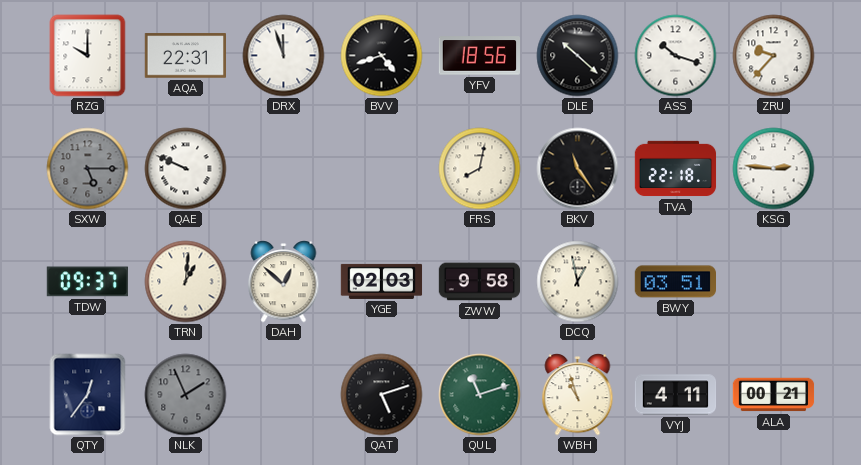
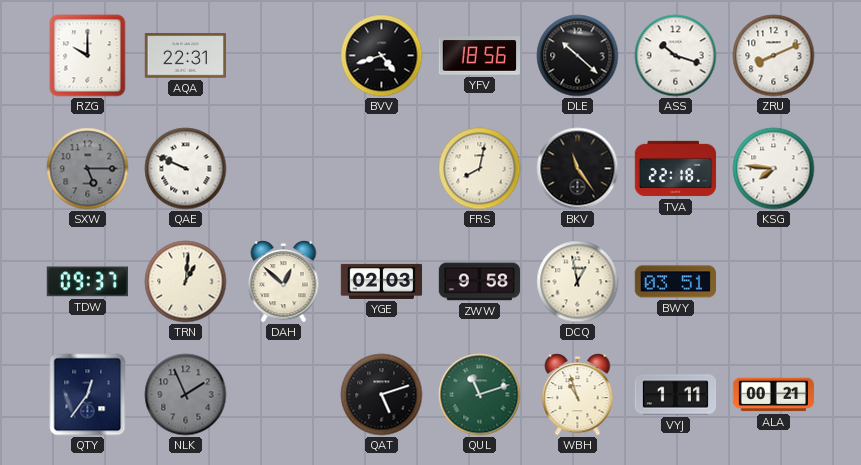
DRX: 11:57 -> none
ZRU: 9:37 -> 8:11
KSG: 2:46 -> 7:46
VYJ: 4:11 -> 1:11
